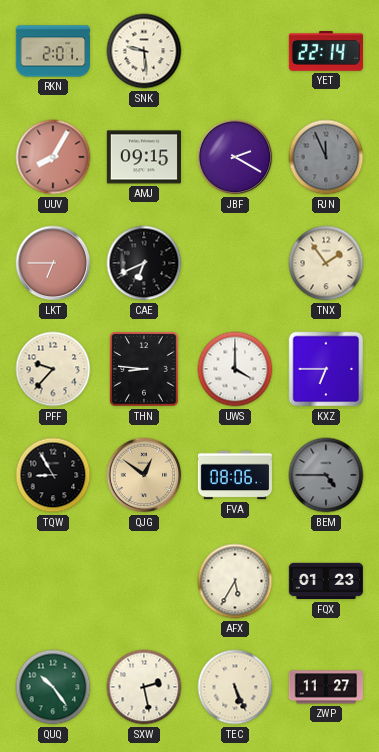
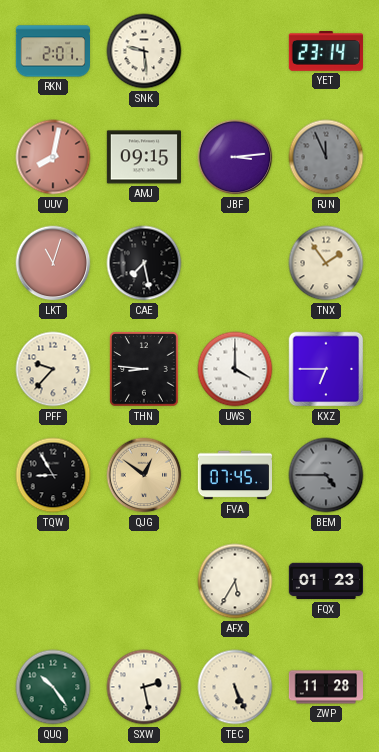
YET: 22:14 -> 23:14
UUV: 8:05 -> 8:02
JBF: 2:20 -> 3:14
LKT: 6:45 -> 11:03
CAE: 6:41 -> 7:28
FVA: 08:06 -> 07:45
ZWP: 11:27 -> 11:28
